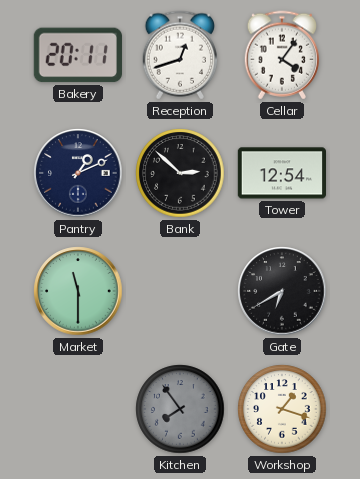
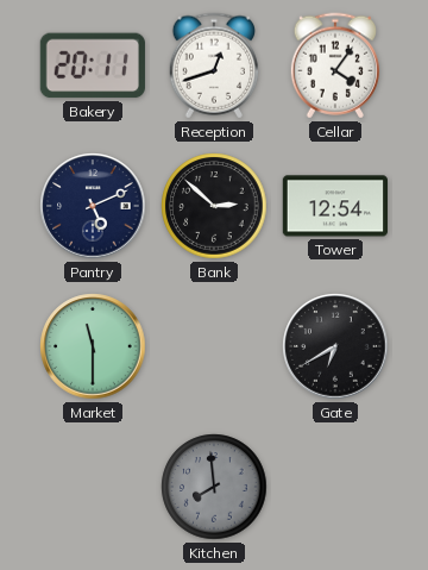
Pantry: 1:11 -> 5:11
Kitchen: 7:54 -> 7:59
Workshop: 1:18 -> none
